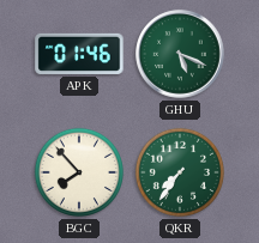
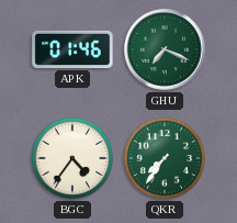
GHU: 5:19 -> 7:19
BGC: 7:53 -> 4:36
